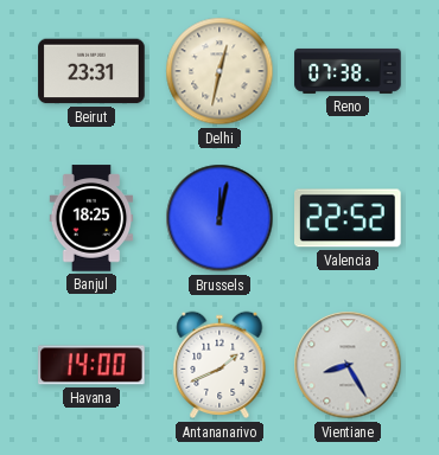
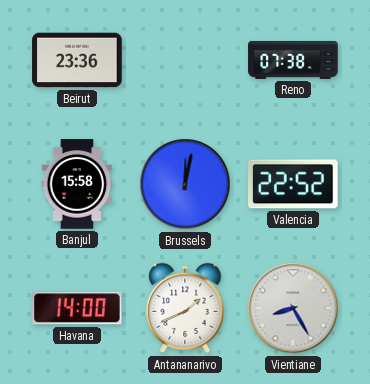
Beirut: 23:31 -> 23:36
Delhi: 12:32 -> none
Banjul: 18:25 -> 15:58
